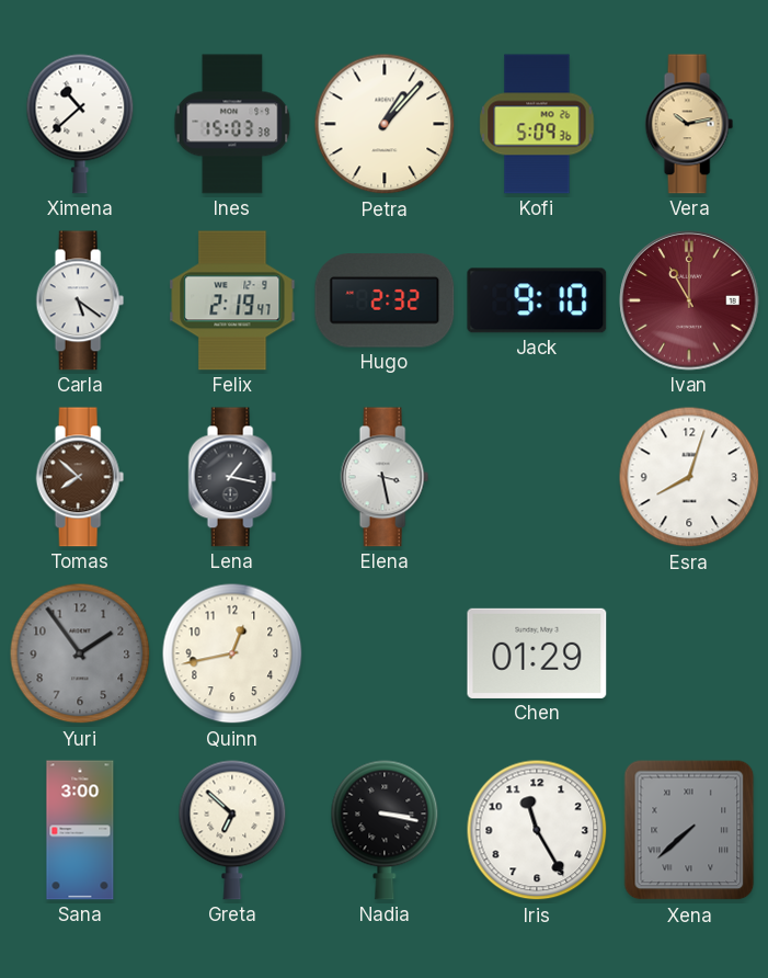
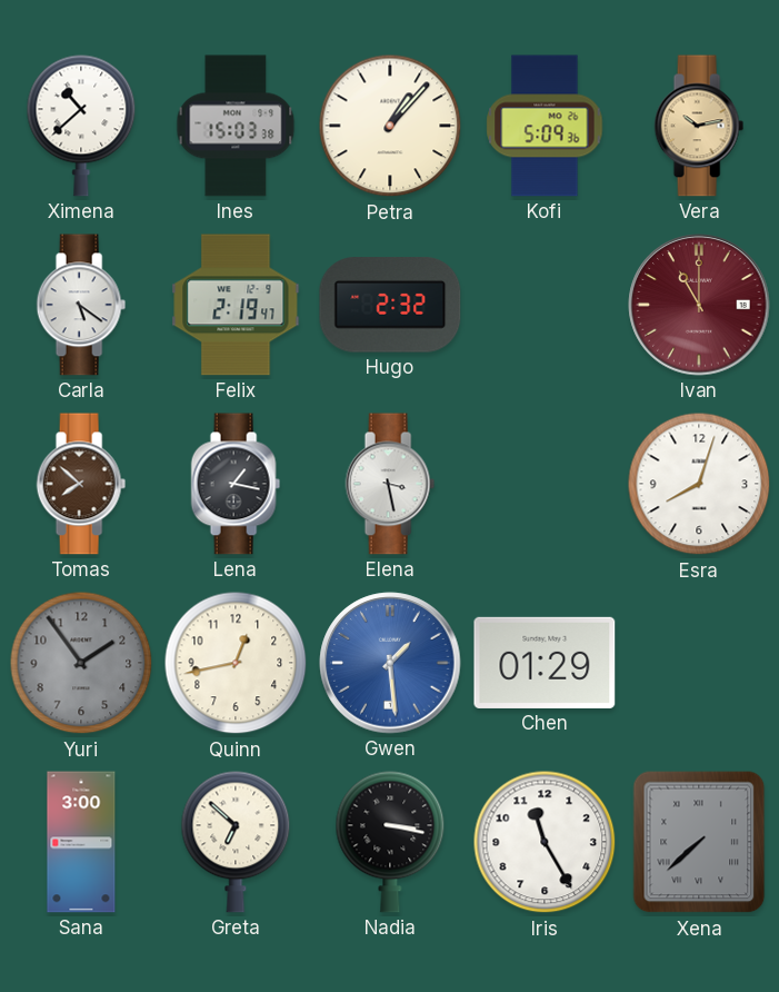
Jack: 9:10 -> none
Gwen: none -> 1:29
